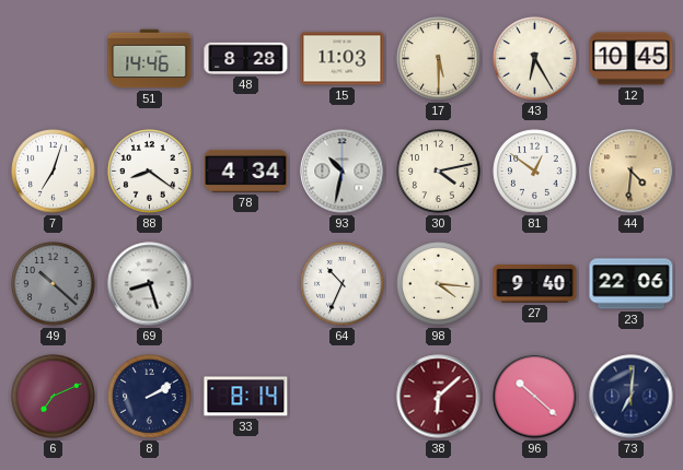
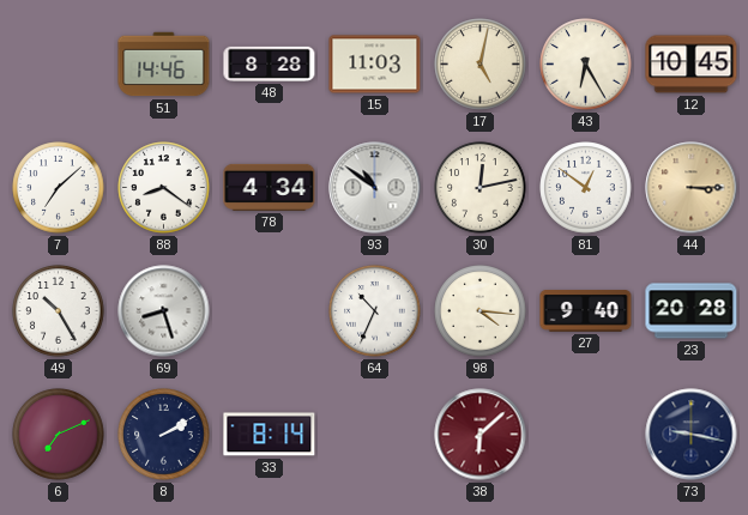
17: 5:30 -> 5:02
7: 7:03 -> 7:08
93: 10:32 -> 10:51
30: 4:13 -> 12:13
44: 4:31 -> 3:15
49: 10:22 -> 10:25
49 dial: grey -> white
23: 22:06 -> 20:28
96: 10:22 -> none
73: 7:01 -> 9:17
